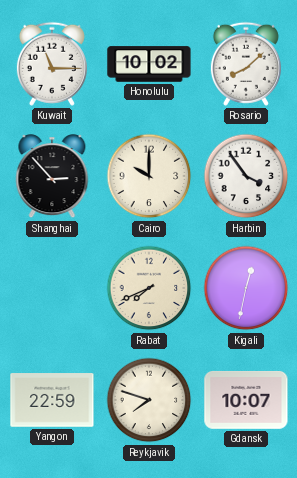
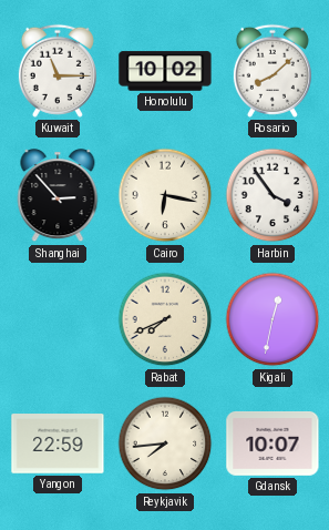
Cairo: 10:00 -> 6:17
Reykjavik: 7:48 -> 7:44
